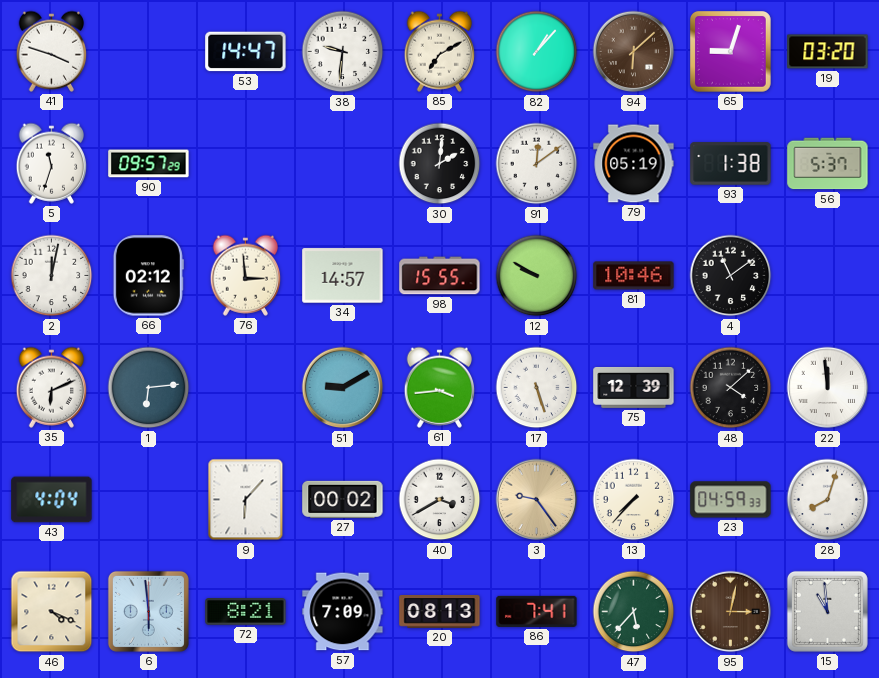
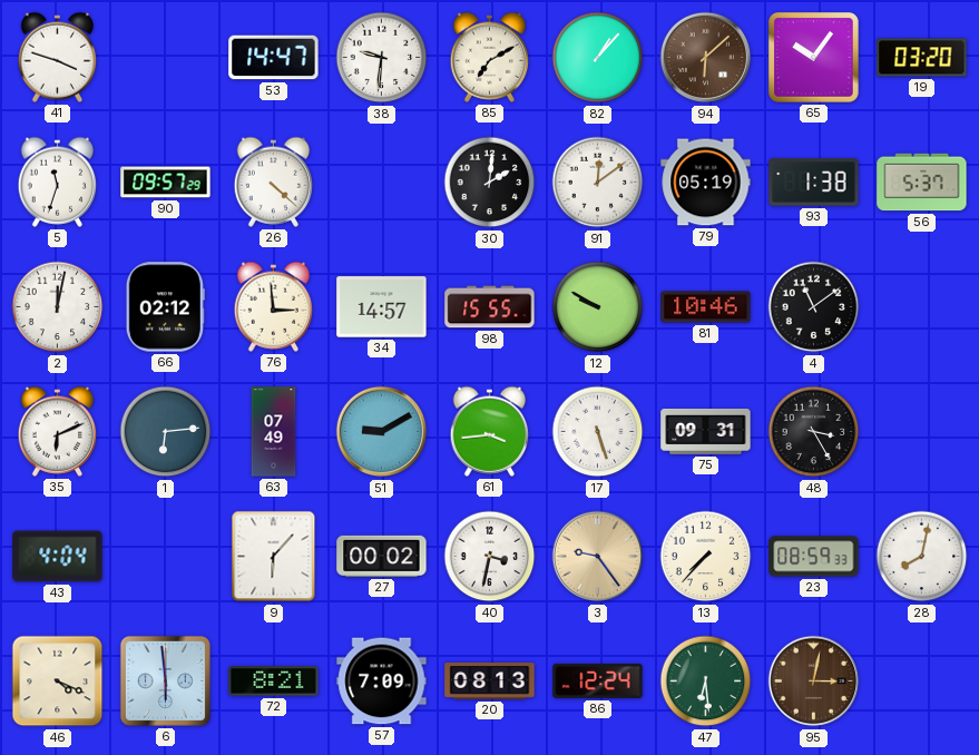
65: 9:03 -> 10:06
26: none -> 4:22
63: none -> 07:49
75: 12:39 -> 09:31
48: 4:08 -> 3:25
22: 11:59 -> none
40: 3:40 -> 3:32
23: 04:59 -> 08:59
28: 8:03 -> 8:02
86: 7:41 -> 12:24
47: 5:37 -> 6:29
15: 10:59 -> none
